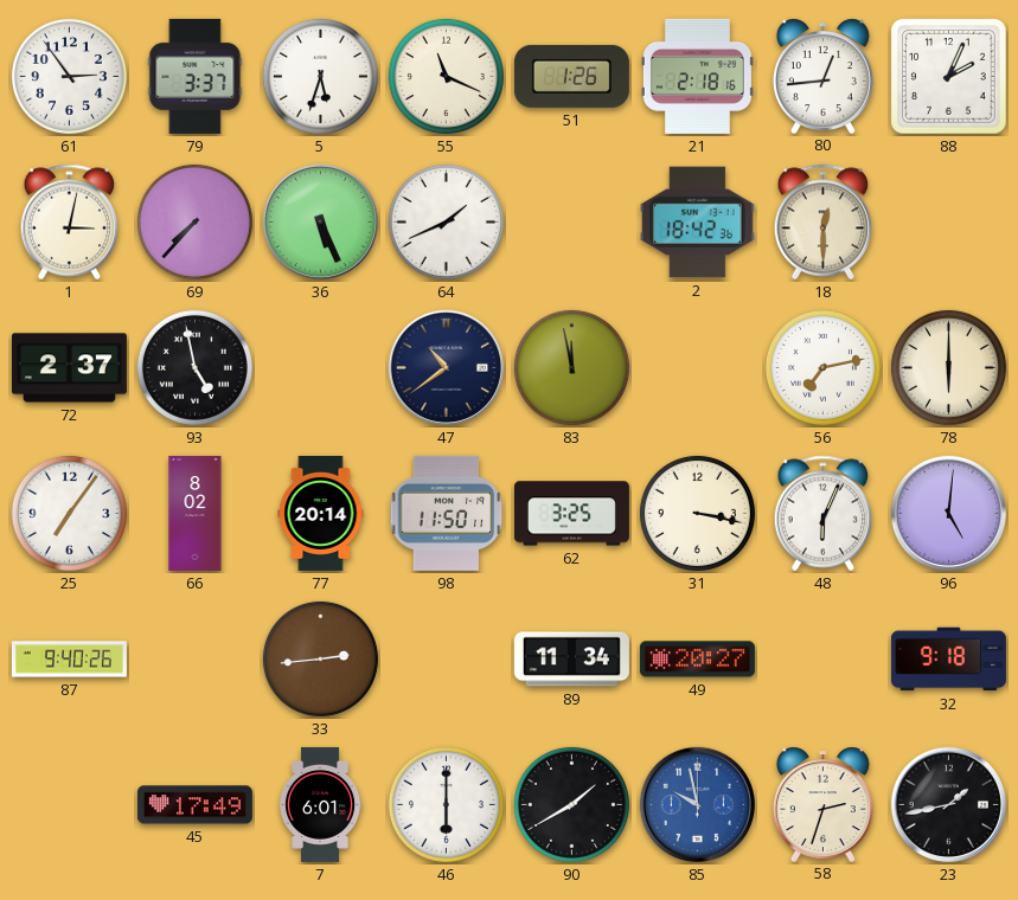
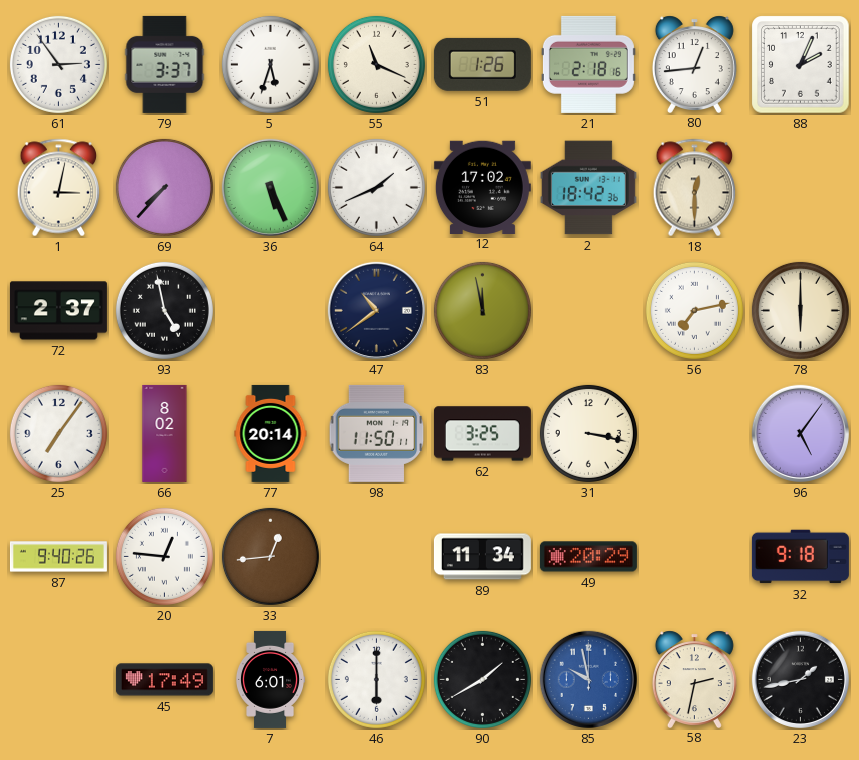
12: none -> 17:02
48: 6:04 -> none
96: 5:01 -> 5:06
20: none -> 12:46
33: 2:44 -> 12:44
49: 20:27 -> 20:29
58: 2:33 -> 2:32
